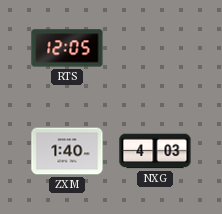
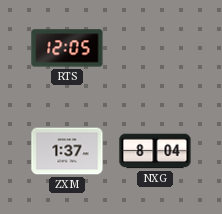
ZXM: 1:40 -> 1:37
NXG: 4:03 -> 8:04
